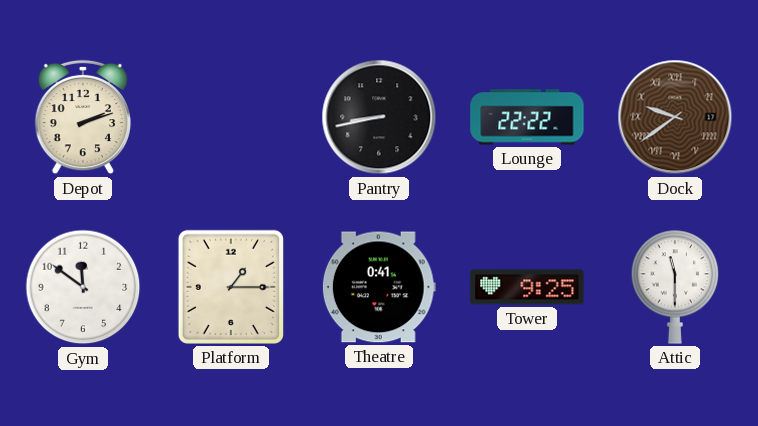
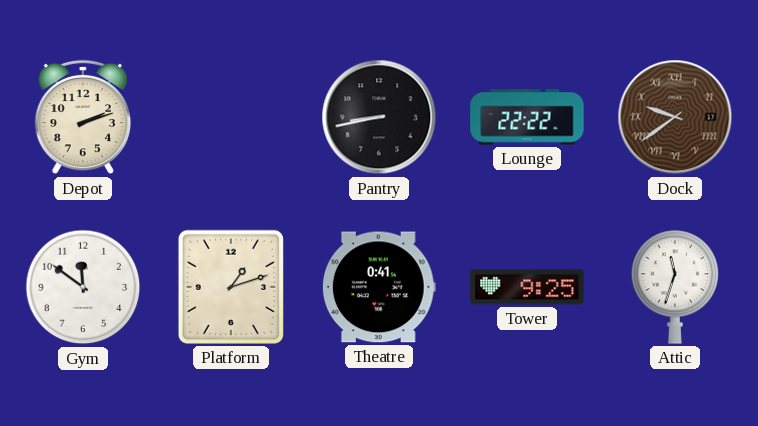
Platform: 1:15 -> 1:12
Attic: 11:30 -> 11:33
